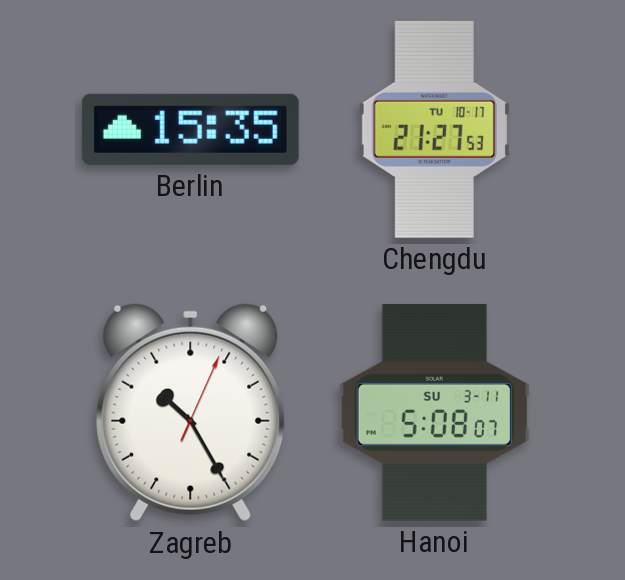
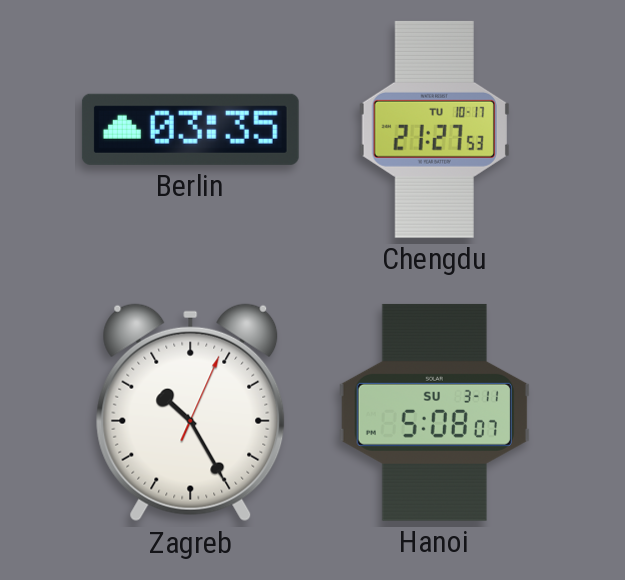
Berlin: 15:35 -> 03:35
